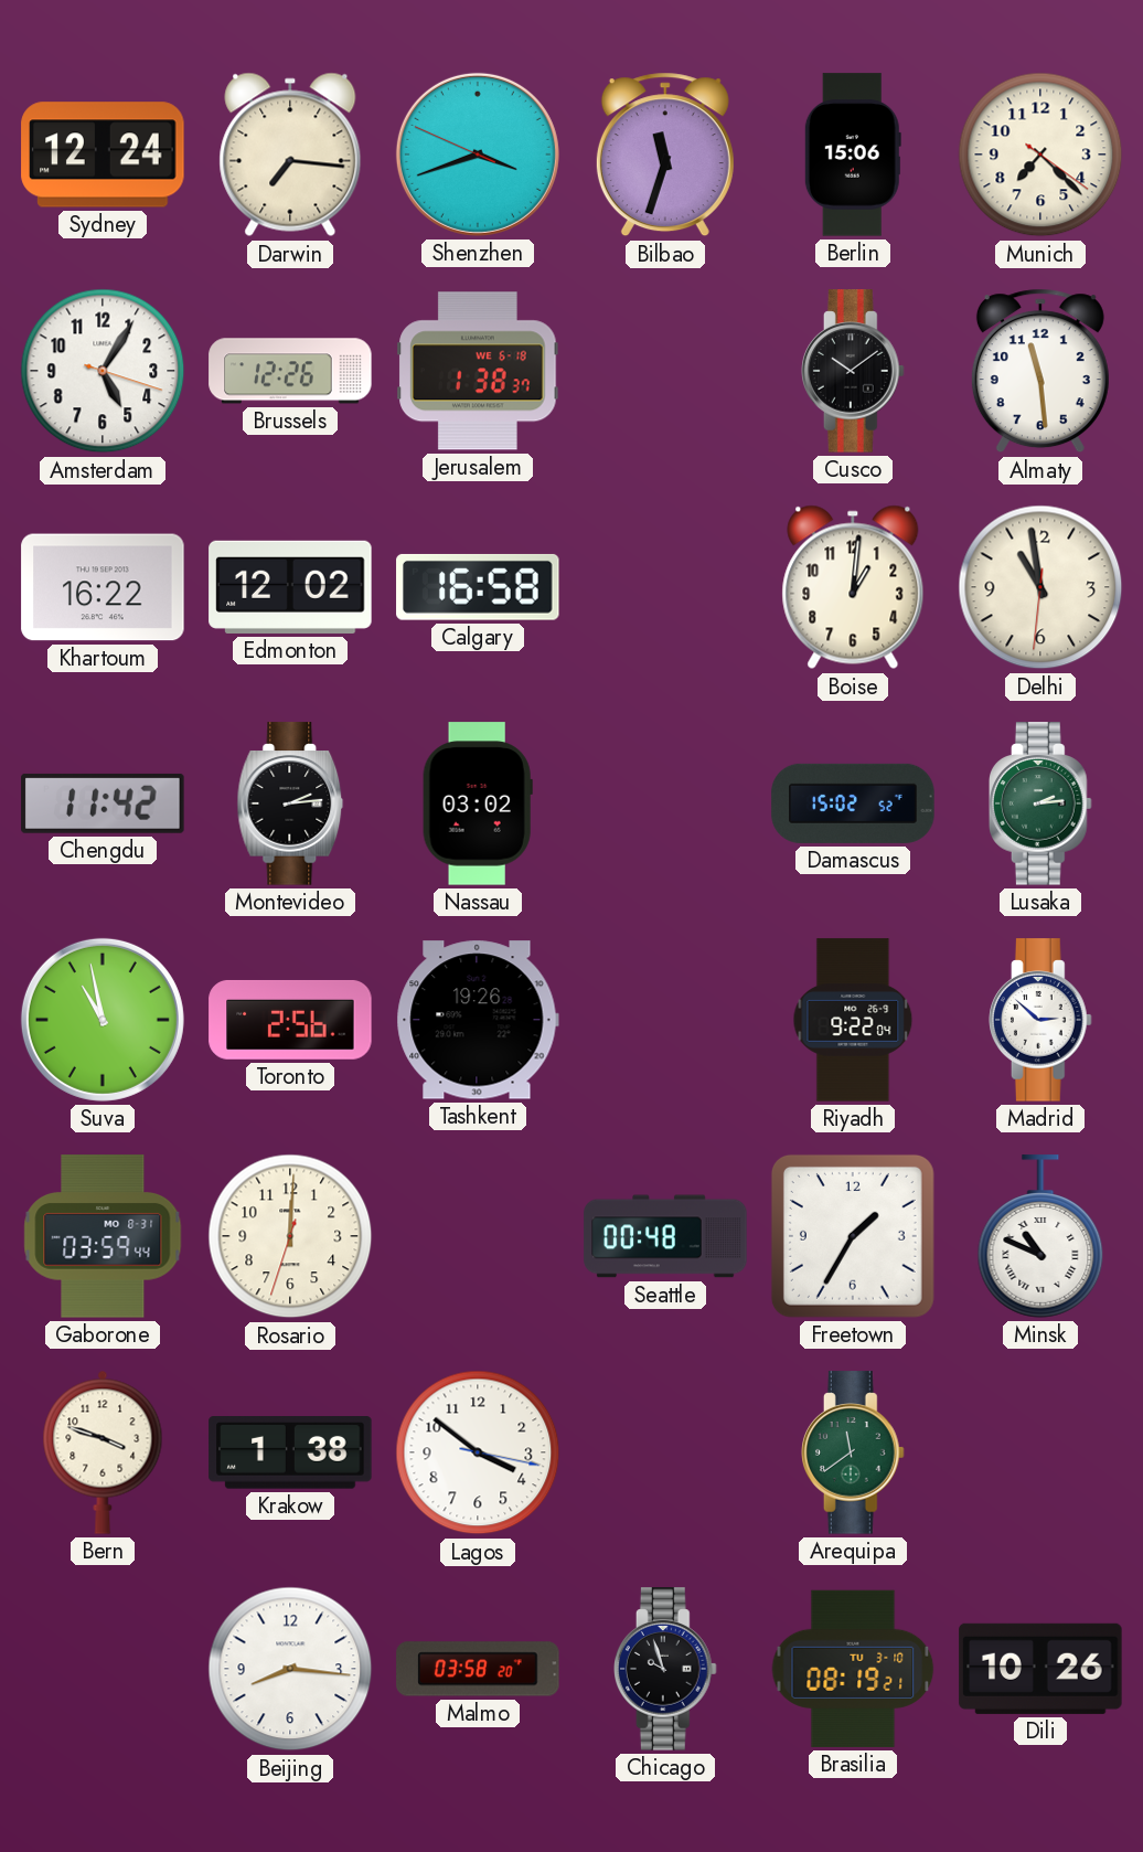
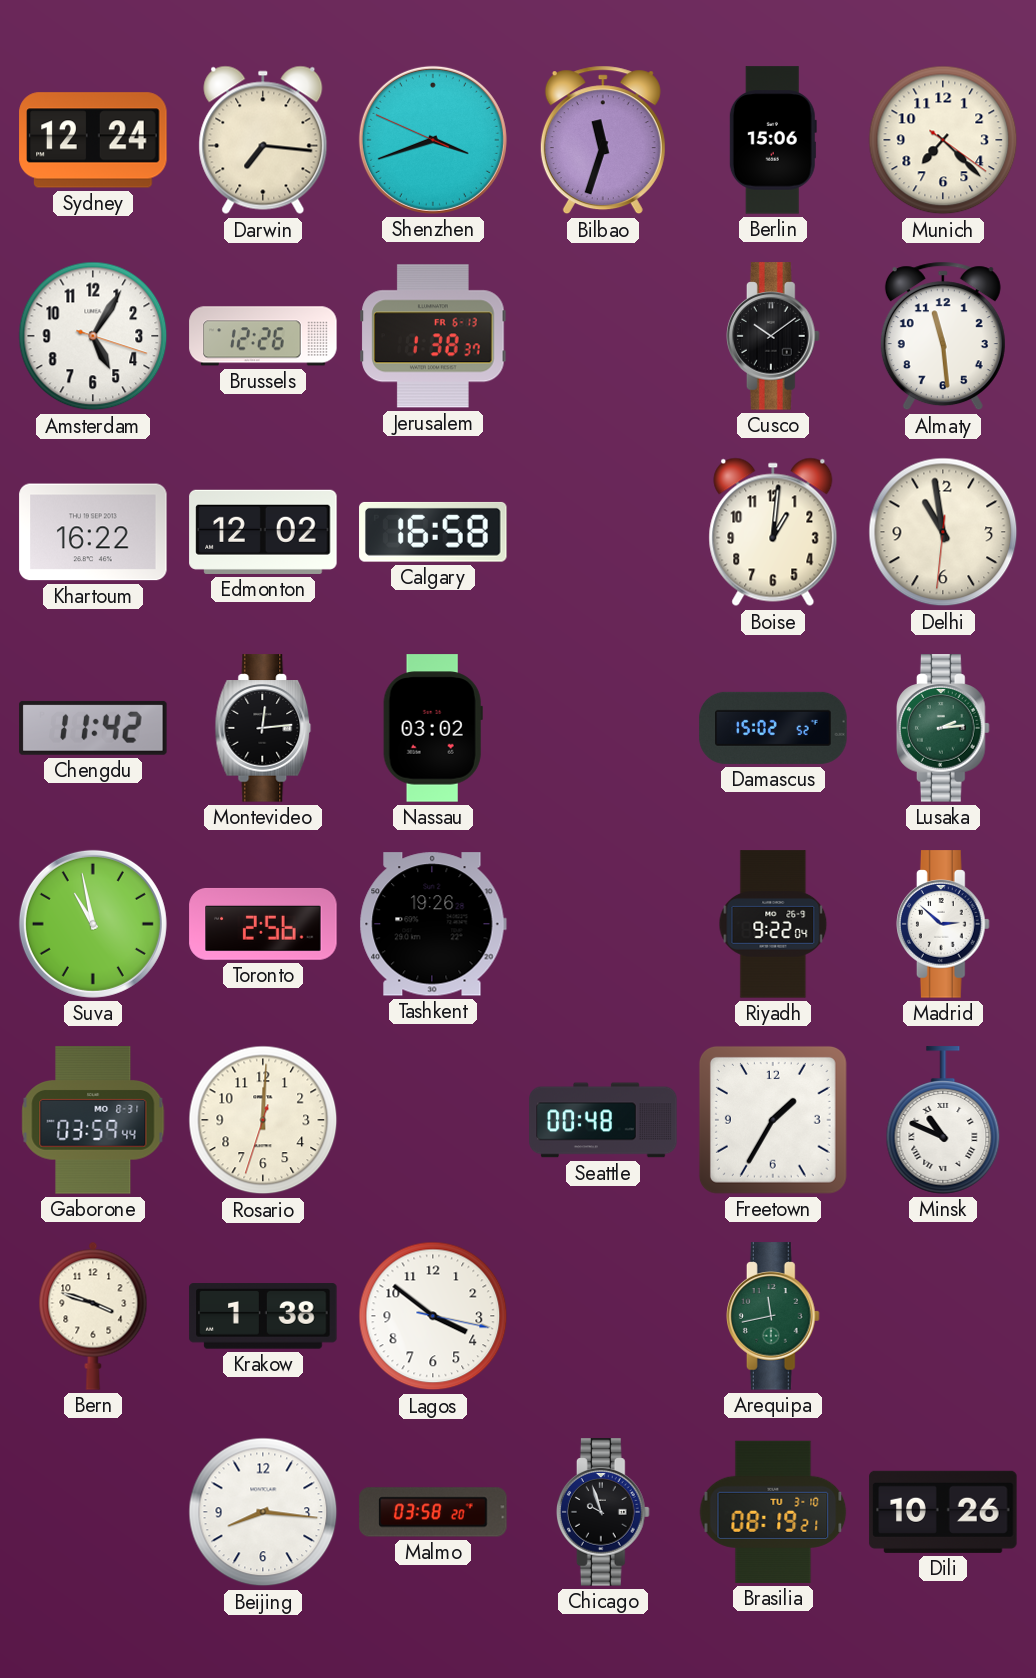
Jerusalem date: WE 6-18 -> FR 6-13
Montevideo: 2:14 -> 12:14
Arequipa: 11:39 -> 11:43
